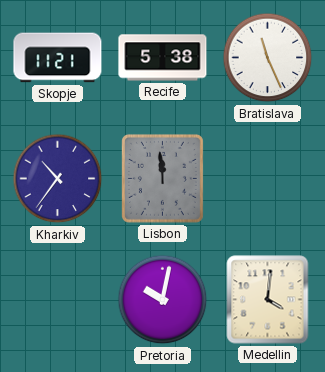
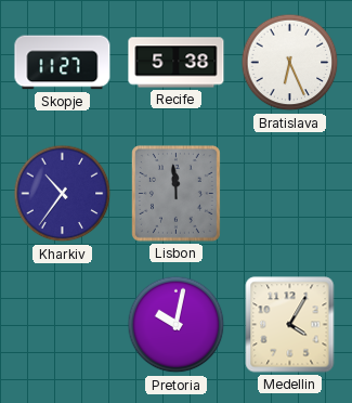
Skopje: 11:21 -> 11:27
Bratislava: 11:26 -> 6:26
Medellin: 4:01 -> 4:05
